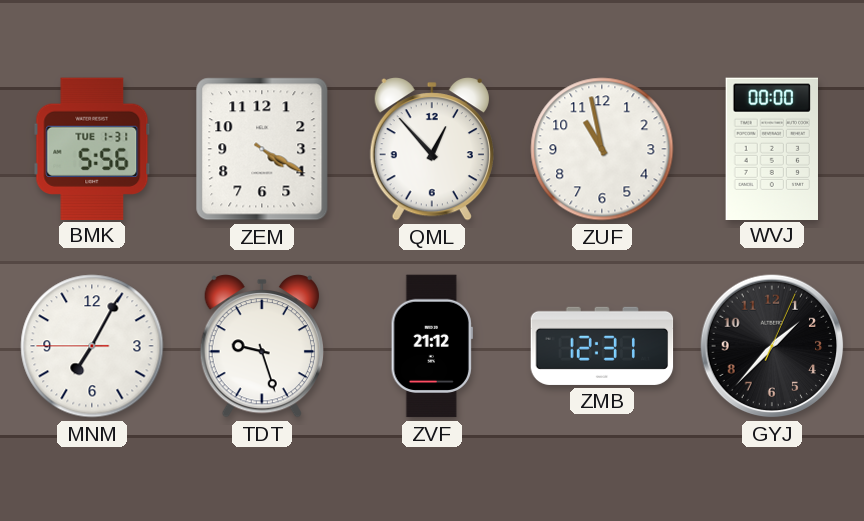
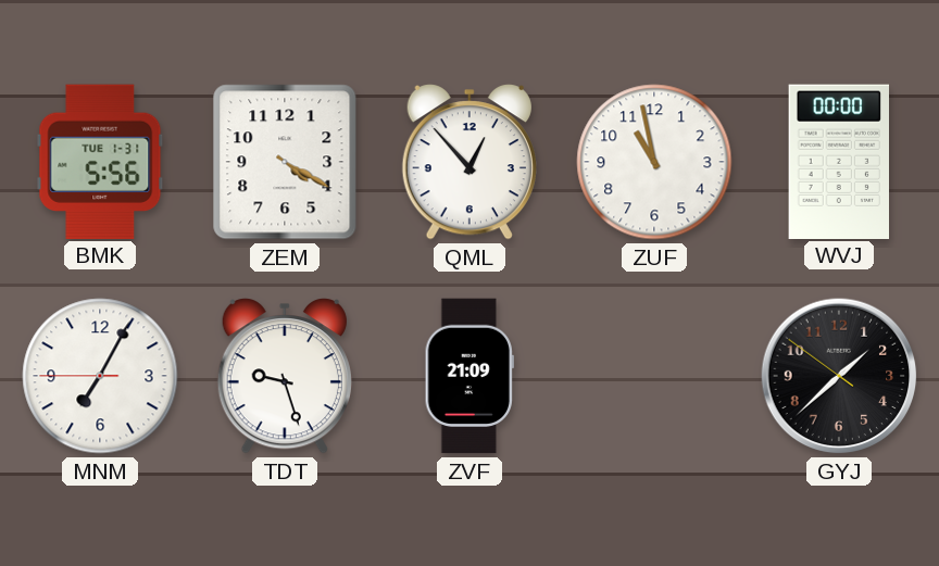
ZVF: 21:12 -> 21:09
ZMB: 12:31 -> none
GYJ: 1:37:04 -> 1:37:51
